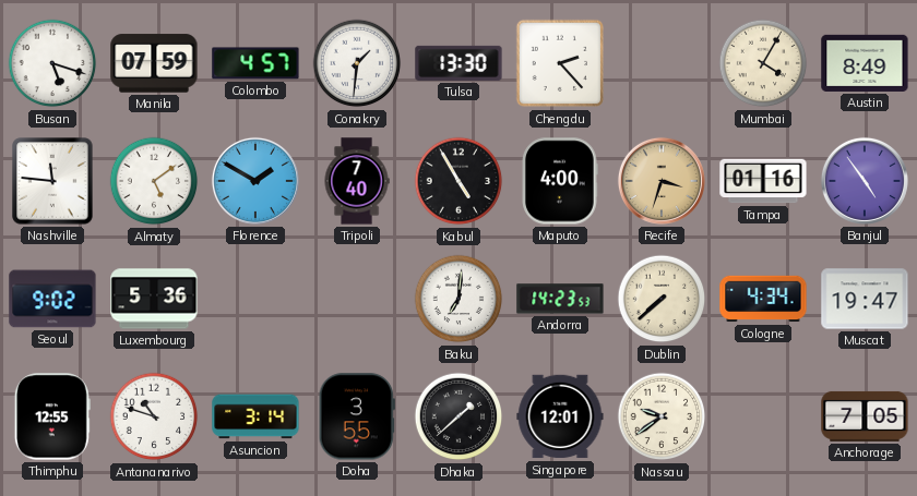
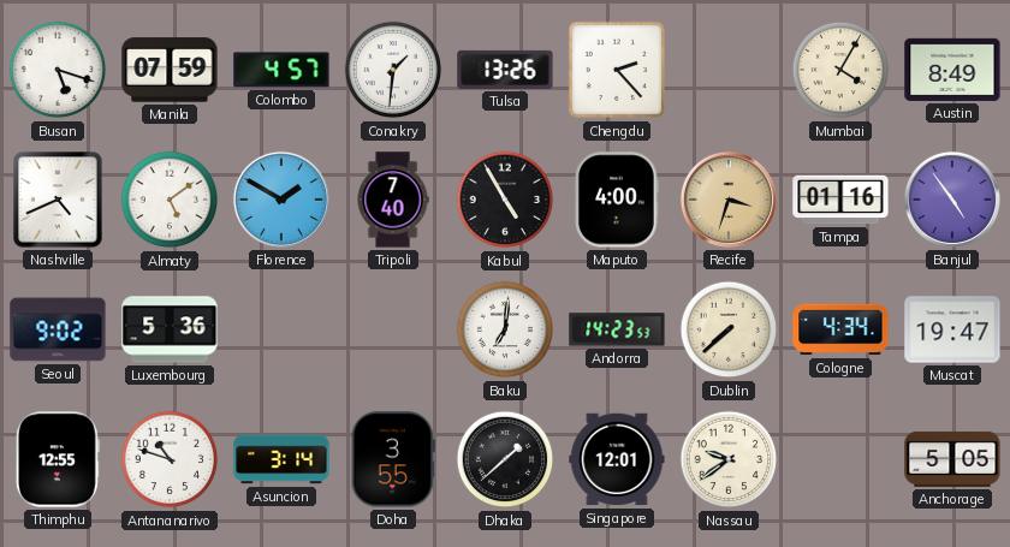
Tulsa: 13:30 -> 13:26
Nashville: 11:46 -> 4:41
Anchorage: 7:05 -> 5:05
